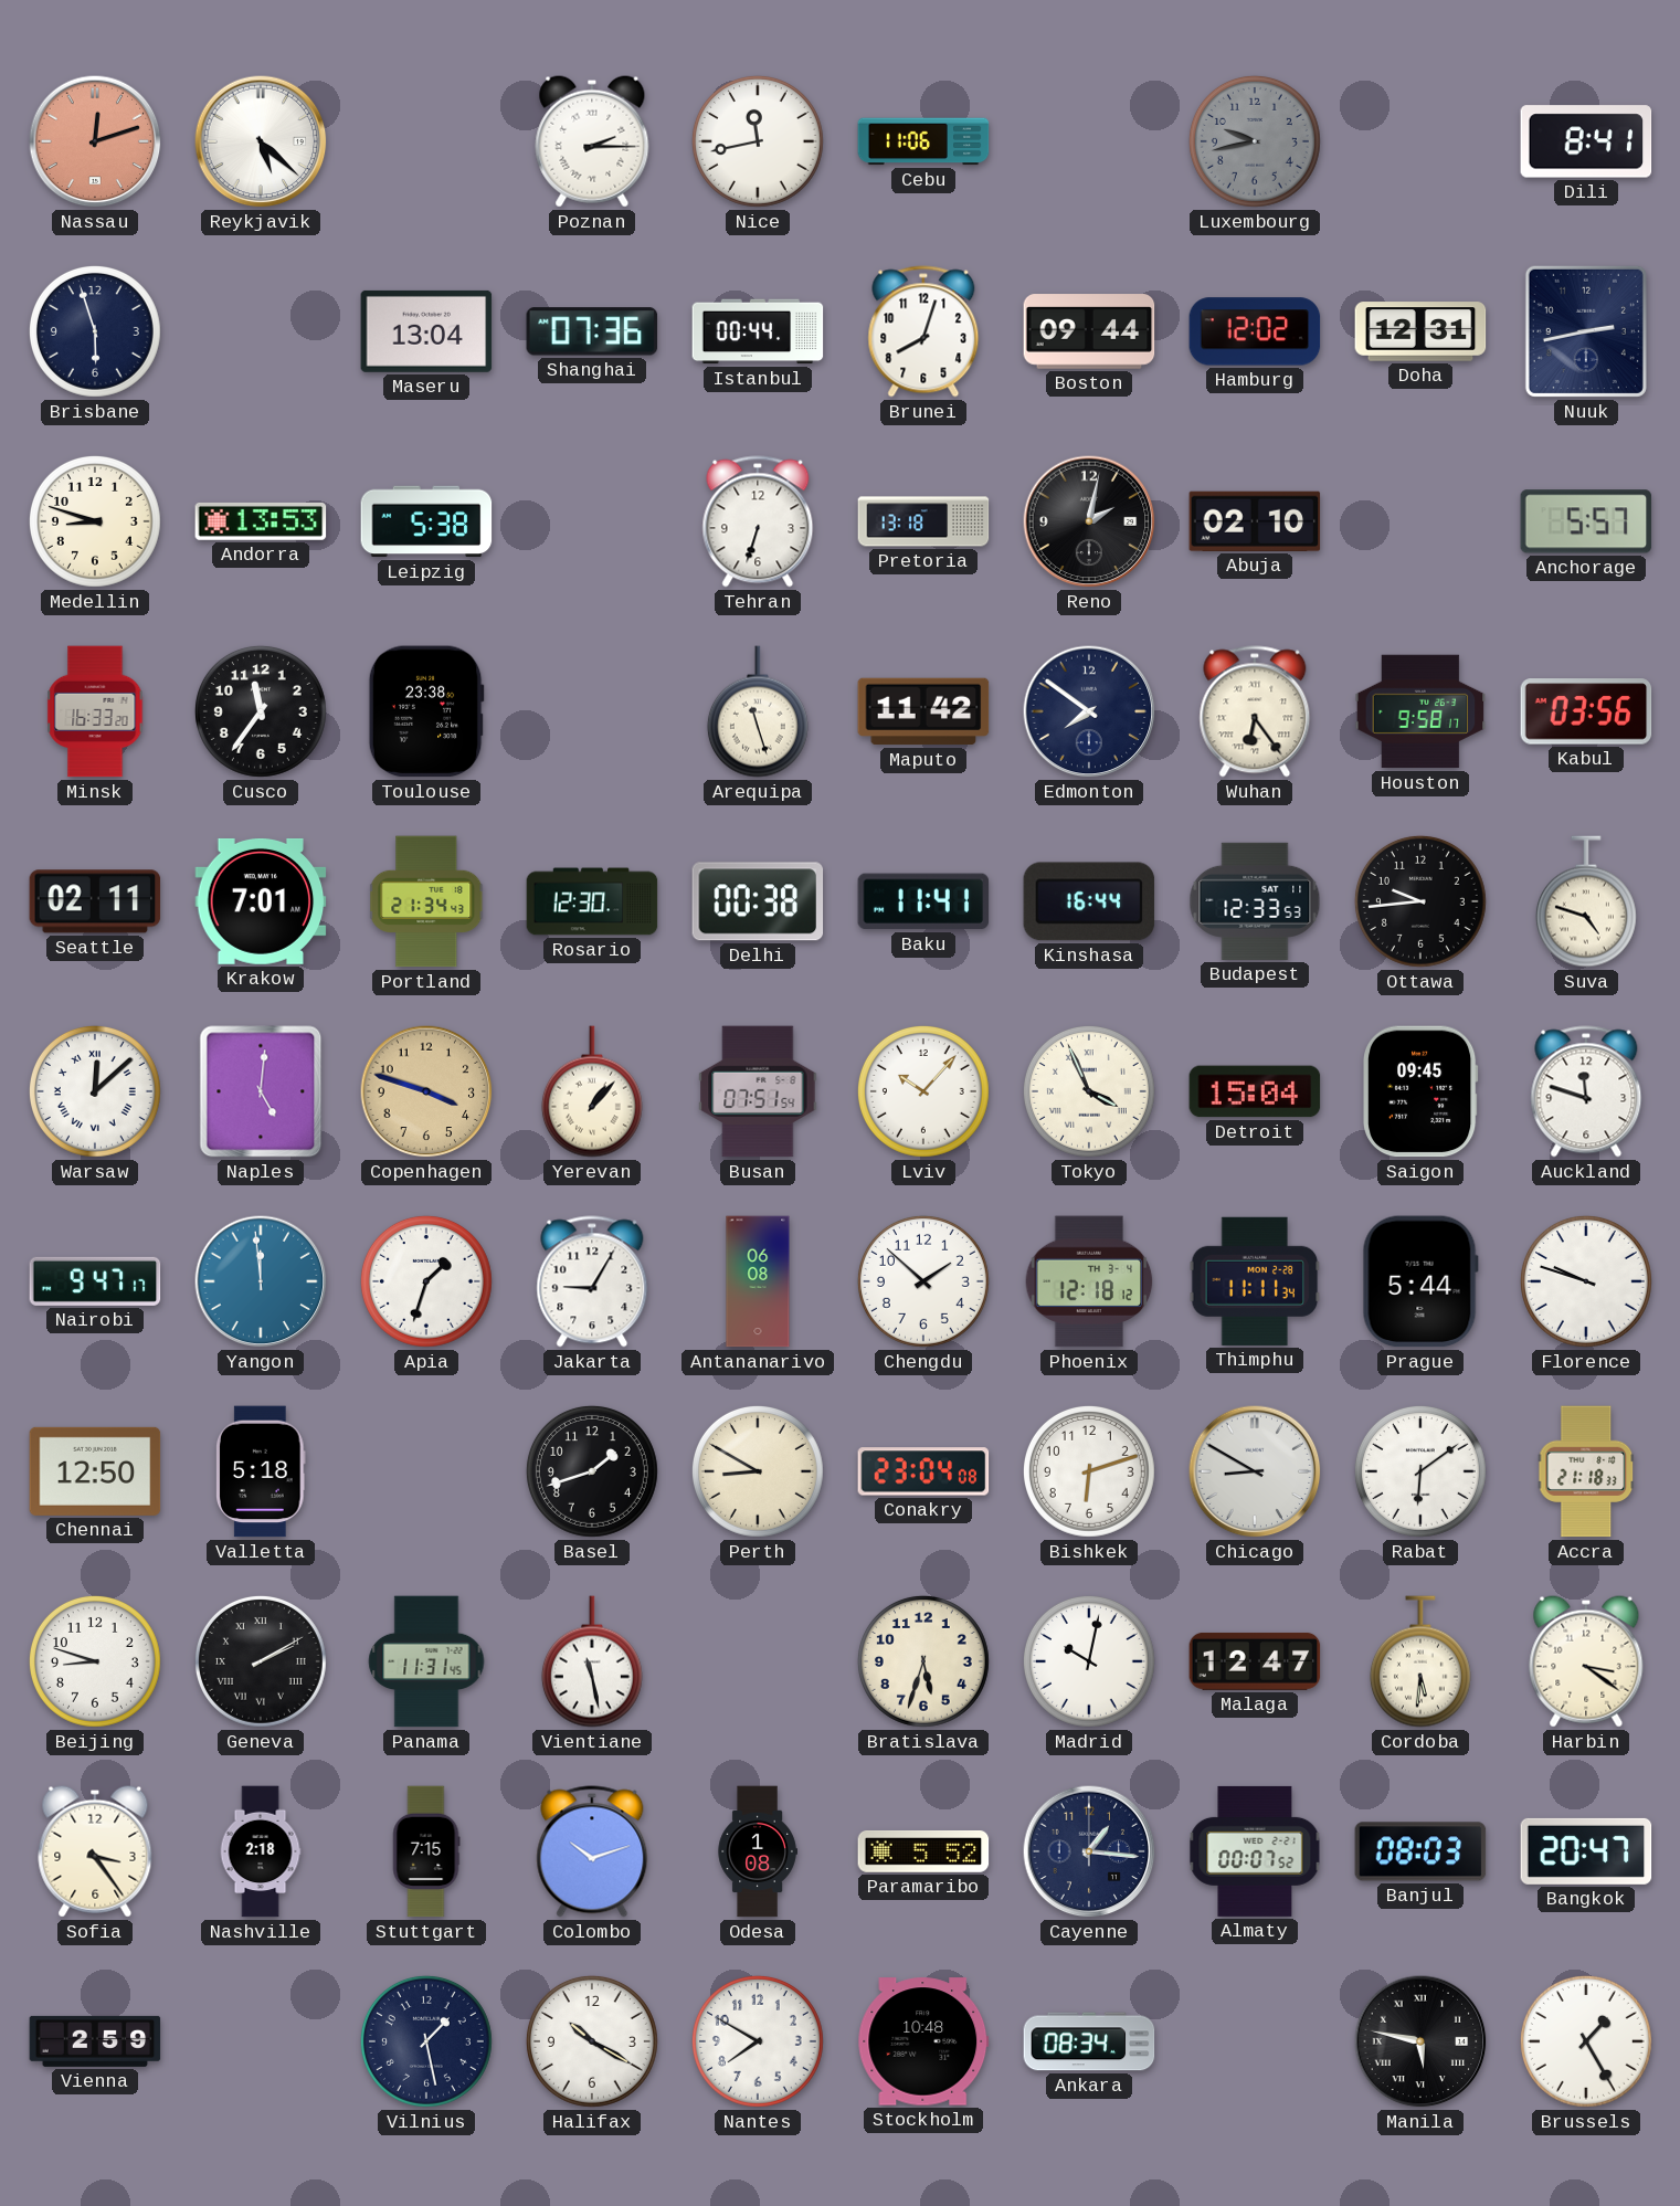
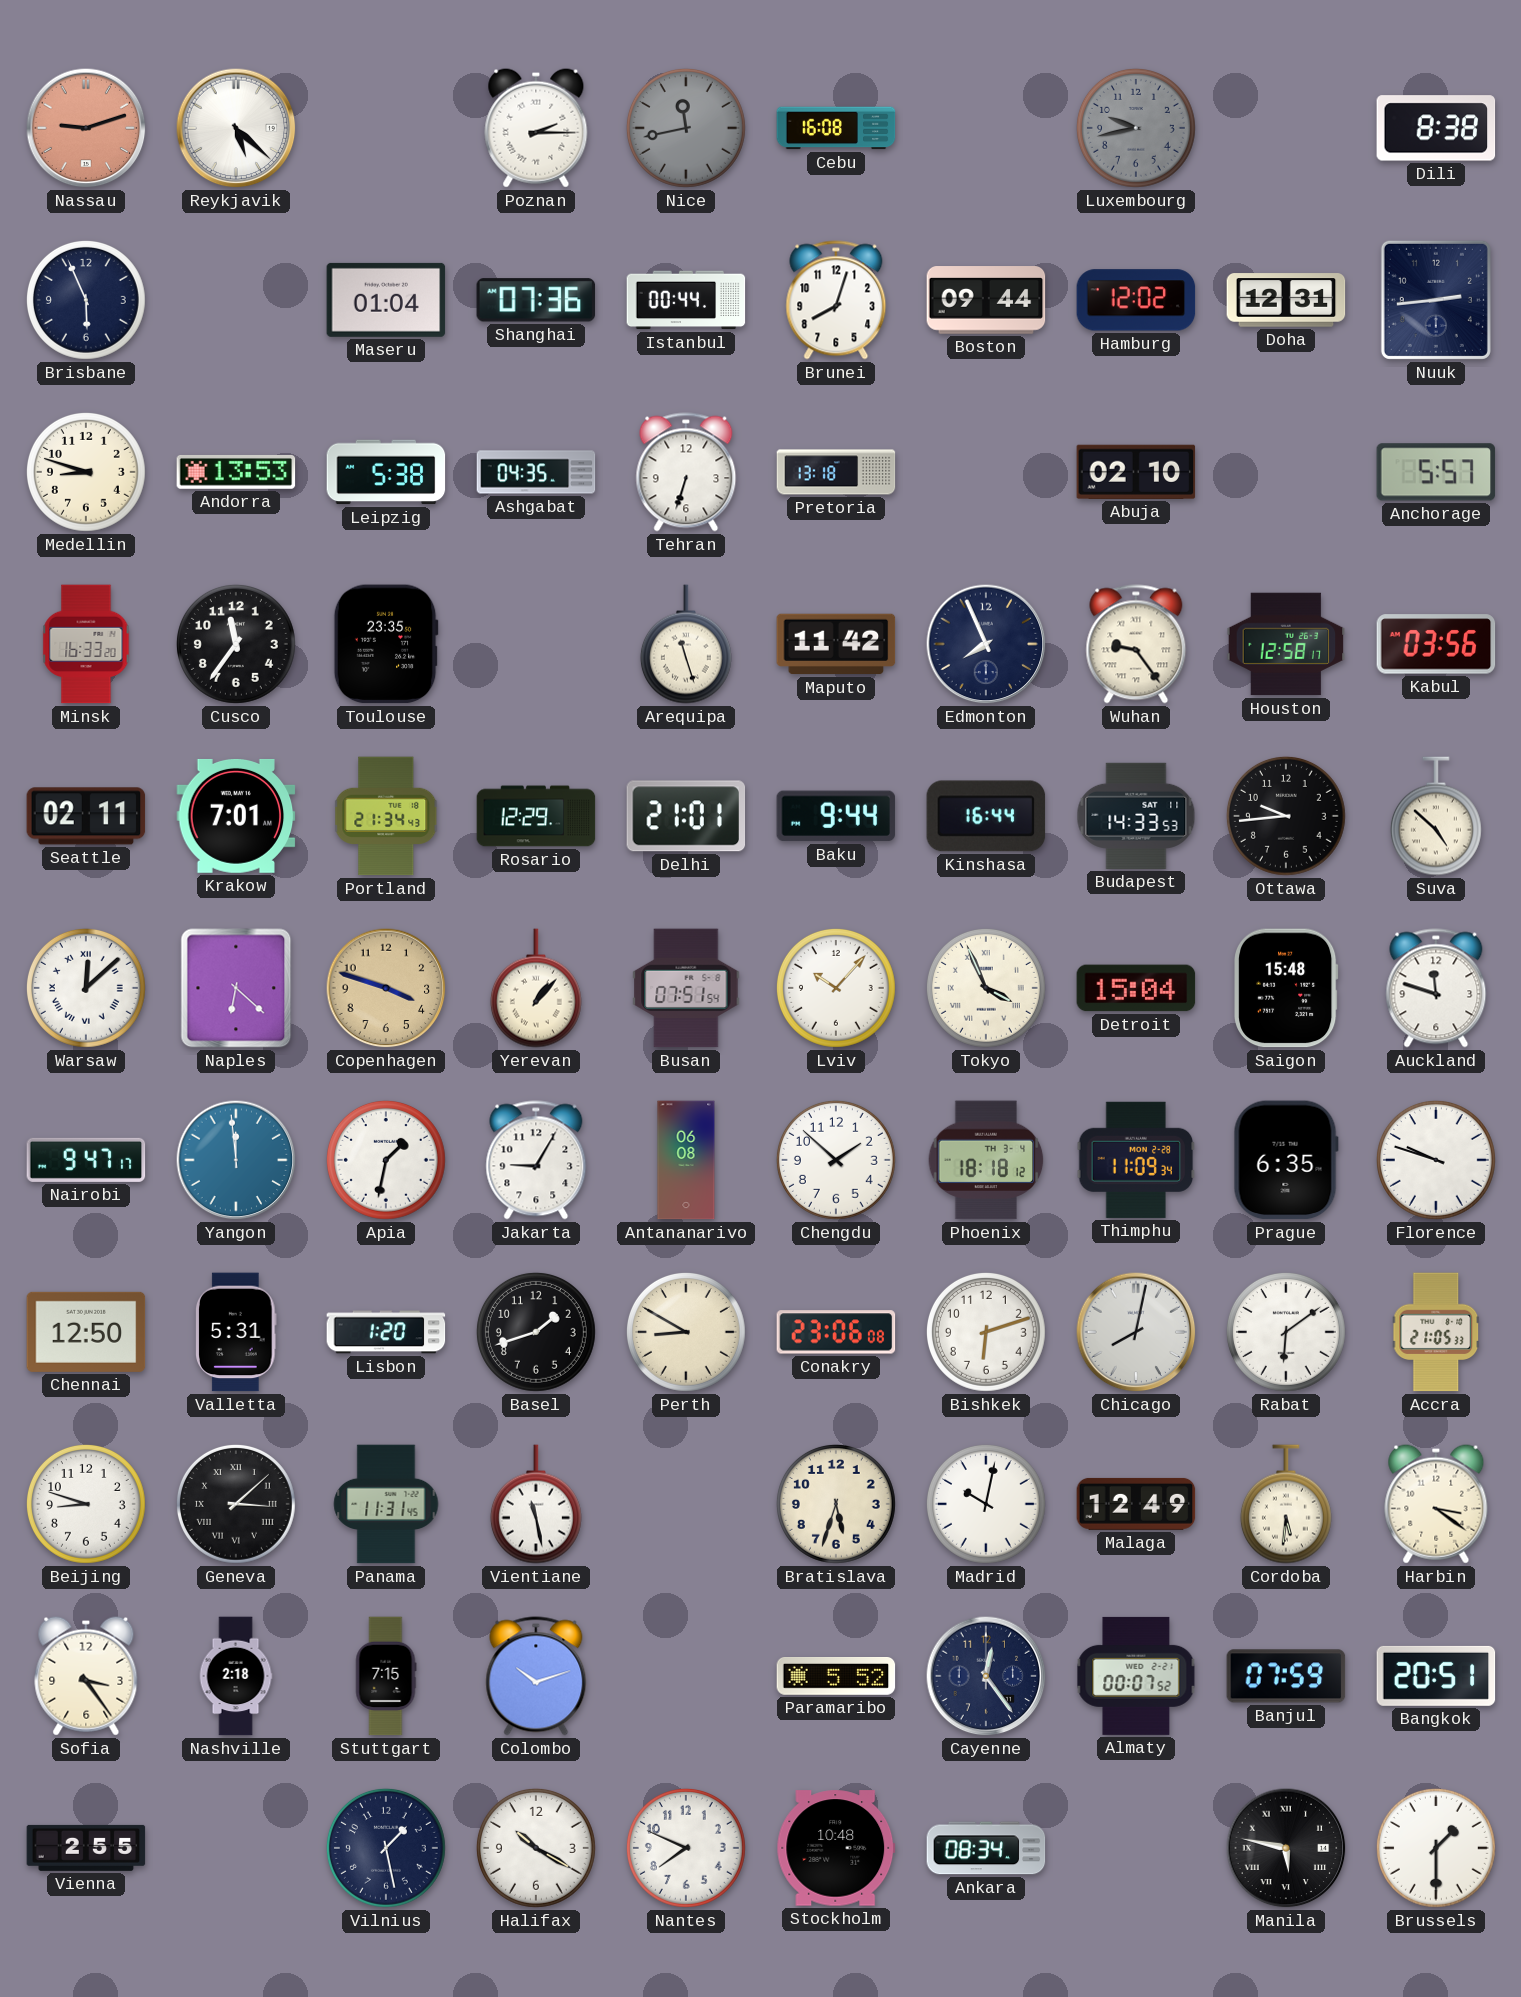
Nassau: 12:12 -> 9:12
Nice dial: white -> grey
Cebu: 11:06 -> 16:08
Dili: 8:41 -> 8:38
Brisbane: 5:57 -> 5:56
Maseru: 13:04 -> 01:04
Nuuk: 2:43 -> 2:44
Ashgabat: none -> 04:35
Reno: 2:02 -> none
Toulouse: 23:38 -> 23:35
Edmonton: 7:51 -> 7:56
Wuhan: 6:24 -> 9:24
Houston: 9:58 -> 12:58
Rosario: 12:30 -> 12:29
Delhi: 00:38 -> 21:01
Baku: 11:41 -> 9:44
Budapest: 12:33 -> 14:33
Suva: 4:48 -> 4:52
Naples: 5:01 -> 6:22
Saigon: 09:45 -> 15:48
Apia: 1:33 -> 1:32
Phoenix: 12:18 -> 18:18
Thimphu: 11:11 -> 11:09
Prague: 5:44 -> 6:35
Valletta: 5:18 -> 5:31
Lisbon: none -> 1:20
Conakry: 23:04 -> 23:06
Chicago: 8:50 -> 8:02
Accra: 21:18 -> 21:05
Geneva: 2:10 -> 3:08
Malaga: 12:47 -> 12:49
Odesa: 1:08 -> none
Cayenne: 1:16 -> 12:24
Banjul: 08:03 -> 07:59
Bangkok: 20:47 -> 20:51
Vienna: 2:59 -> 2:55
Nantes: 7:50 -> 7:49
Brussels: 1:25 -> 1:30
